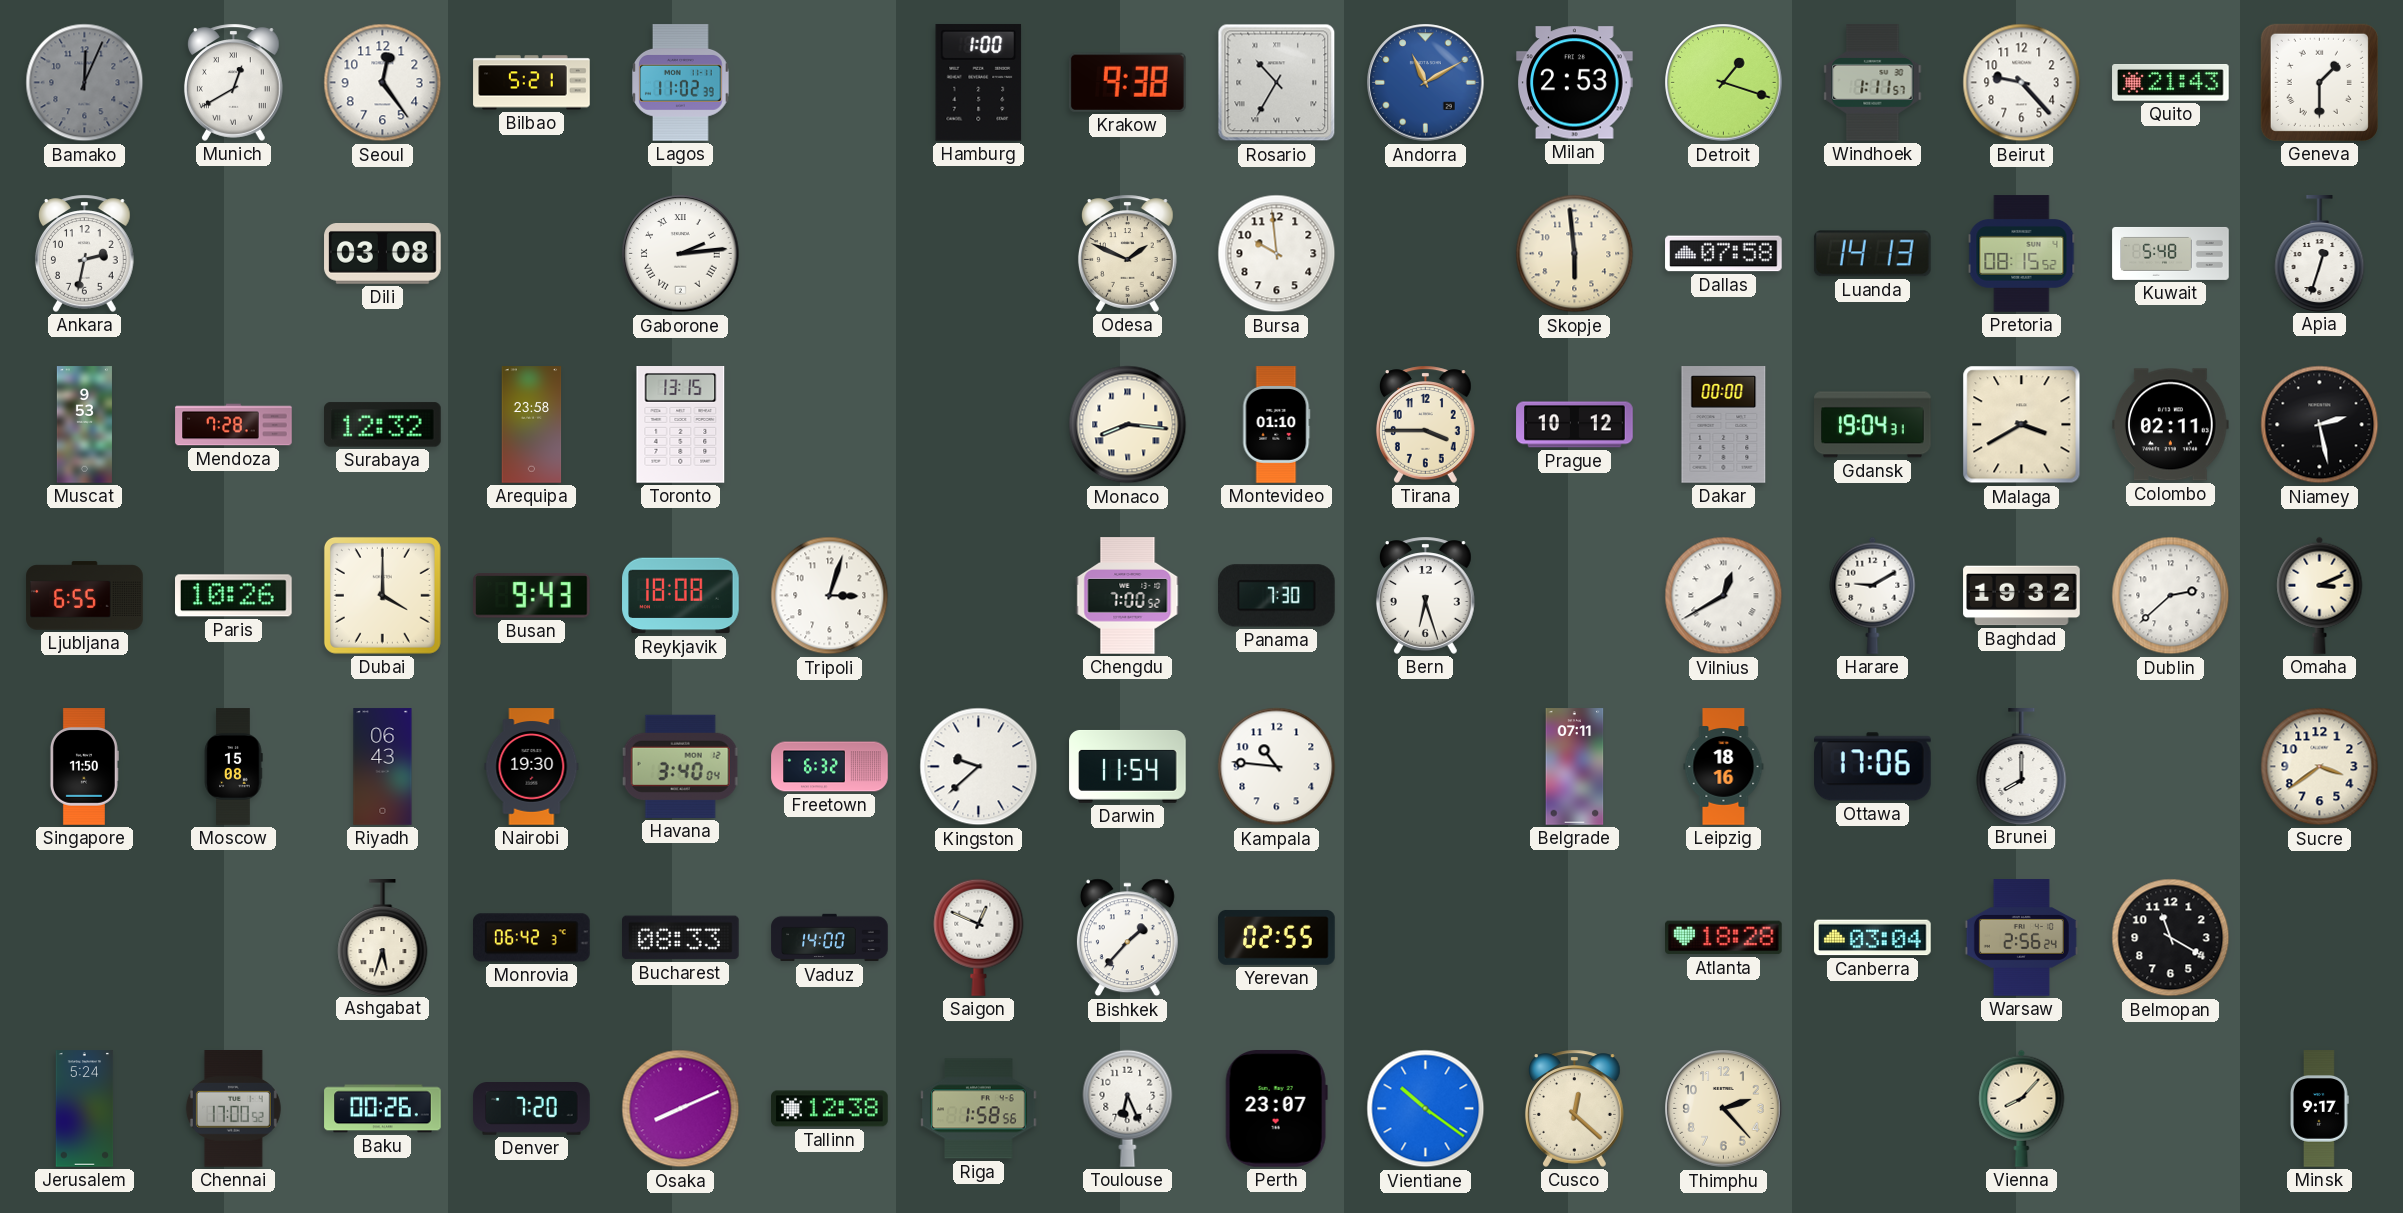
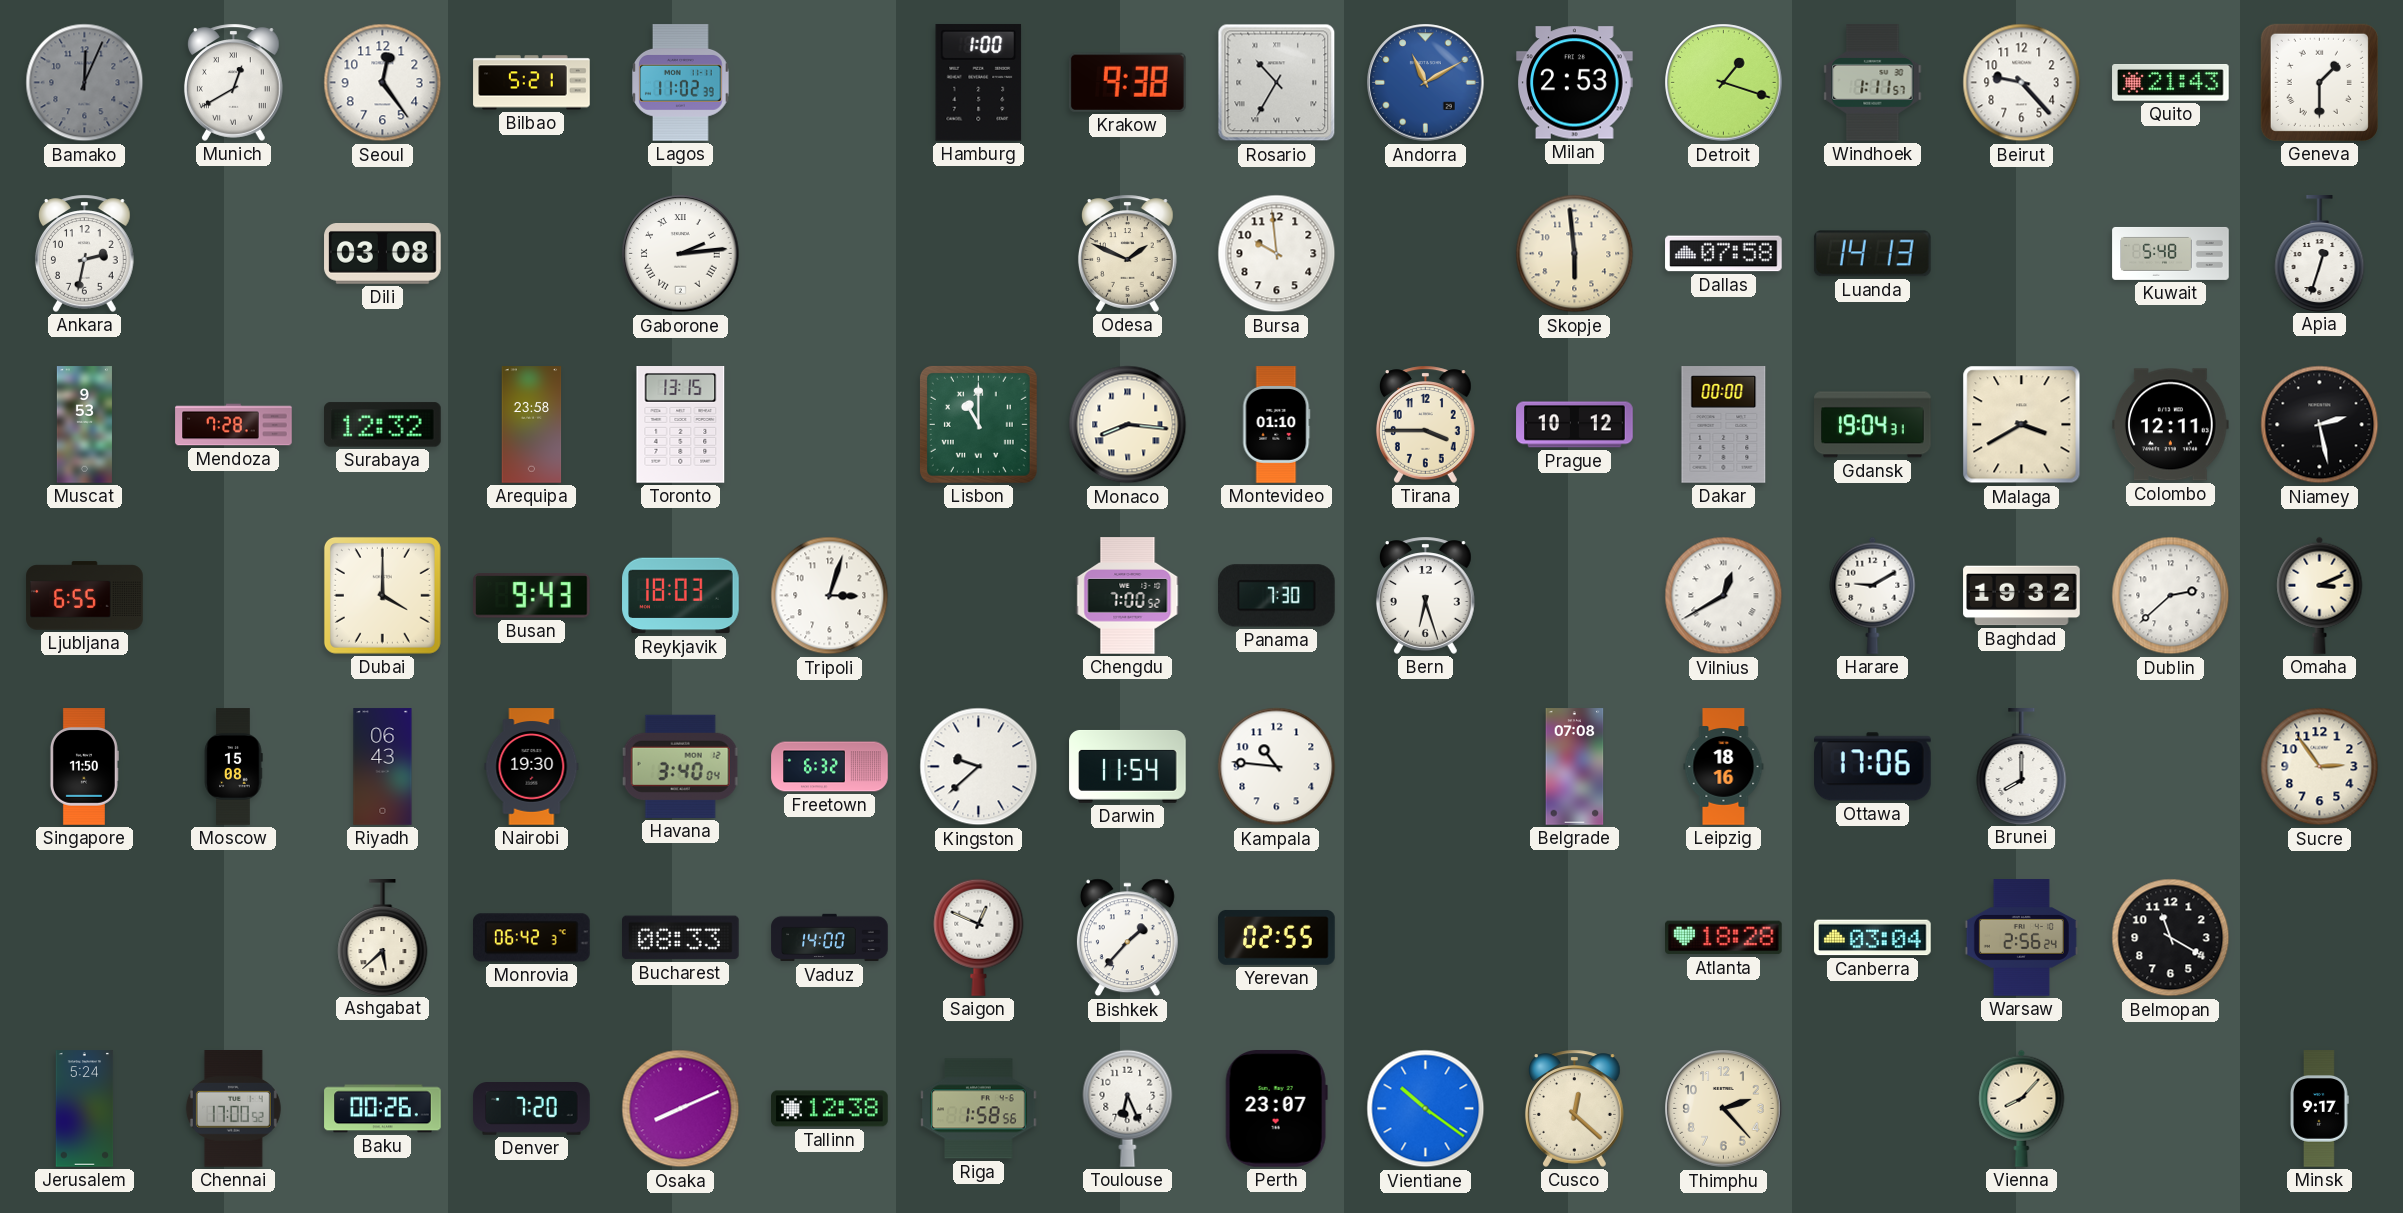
Pretoria: 08:15 -> none
Lisbon: none -> 11:00
Colombo: 02:11 -> 12:11
Paris: 10:26 -> none
Reykjavik: 18:08 -> 18:03
Belgrade: 07:11 -> 07:08
Sucre: 3:39 -> 2:54
Ashgabat: 5:33 -> 5:38
